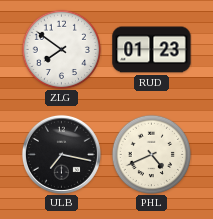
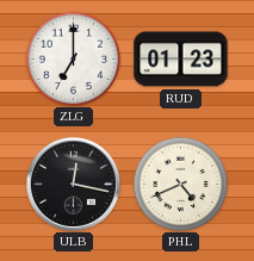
ZLG: 7:51 -> 7:00
ULB: 7:17 -> 12:17
